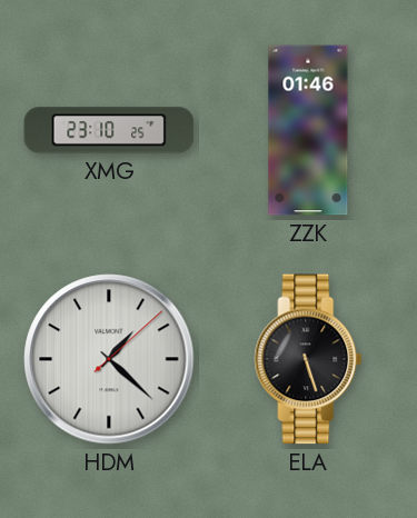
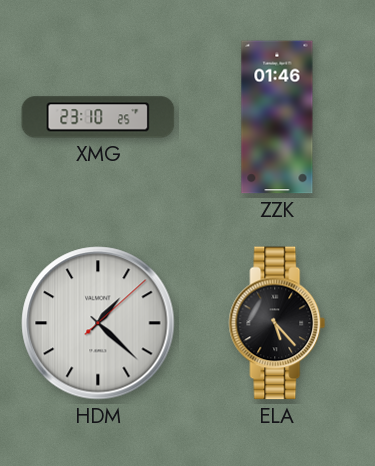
ELA: 5:27 -> 5:23
